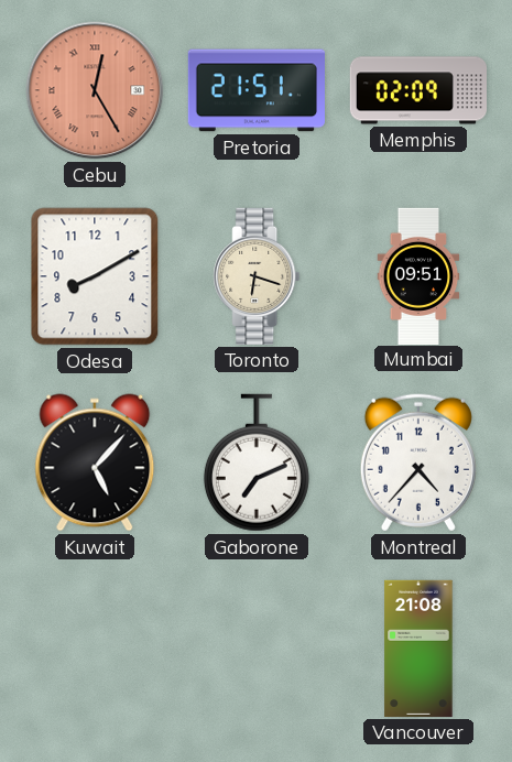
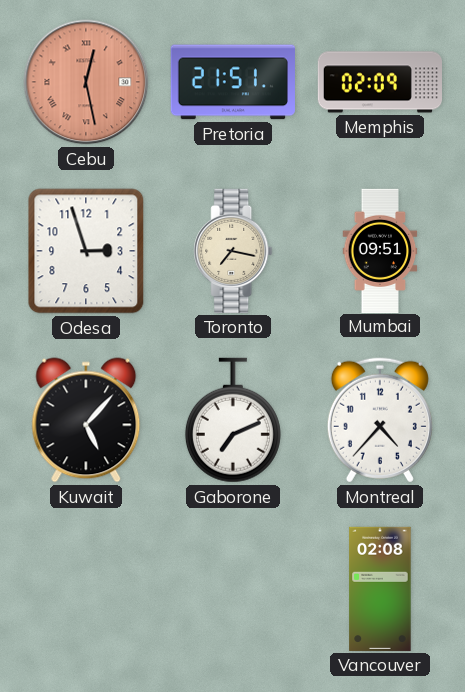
Cebu: 12:25 -> 12:28
Odesa: 8:10 -> 2:57
Toronto: 6:18 -> 7:17
Vancouver: 21:08 -> 02:08
